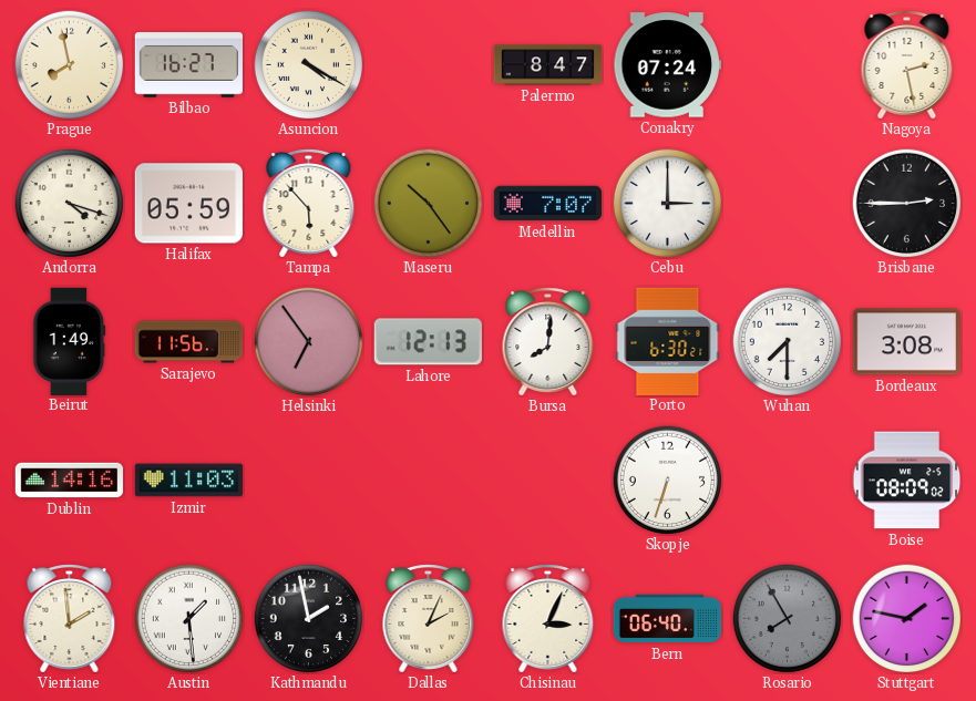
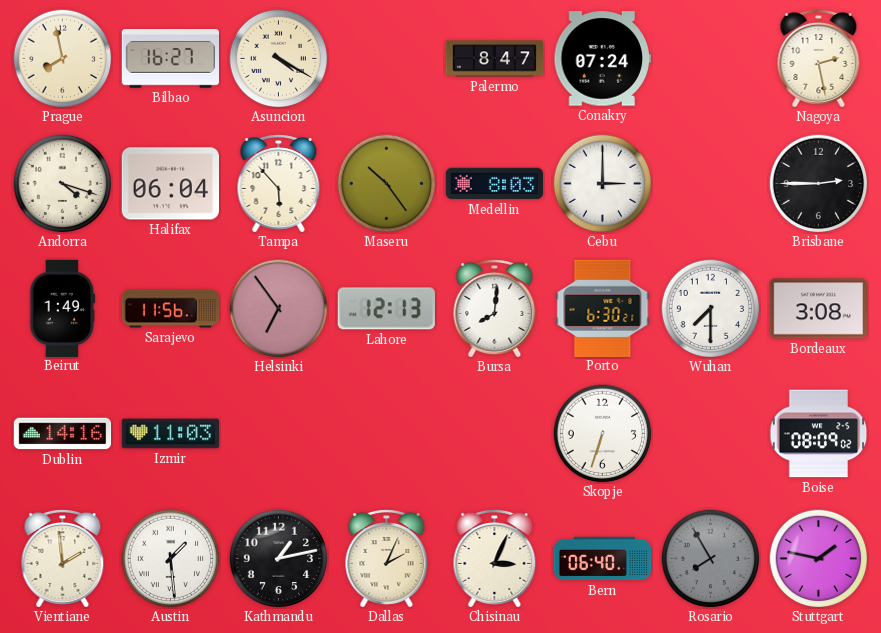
Halifax: 05:59 -> 06:04
Medellin: 7:07 -> 8:03
Kathmandu: 1:58 -> 1:13
